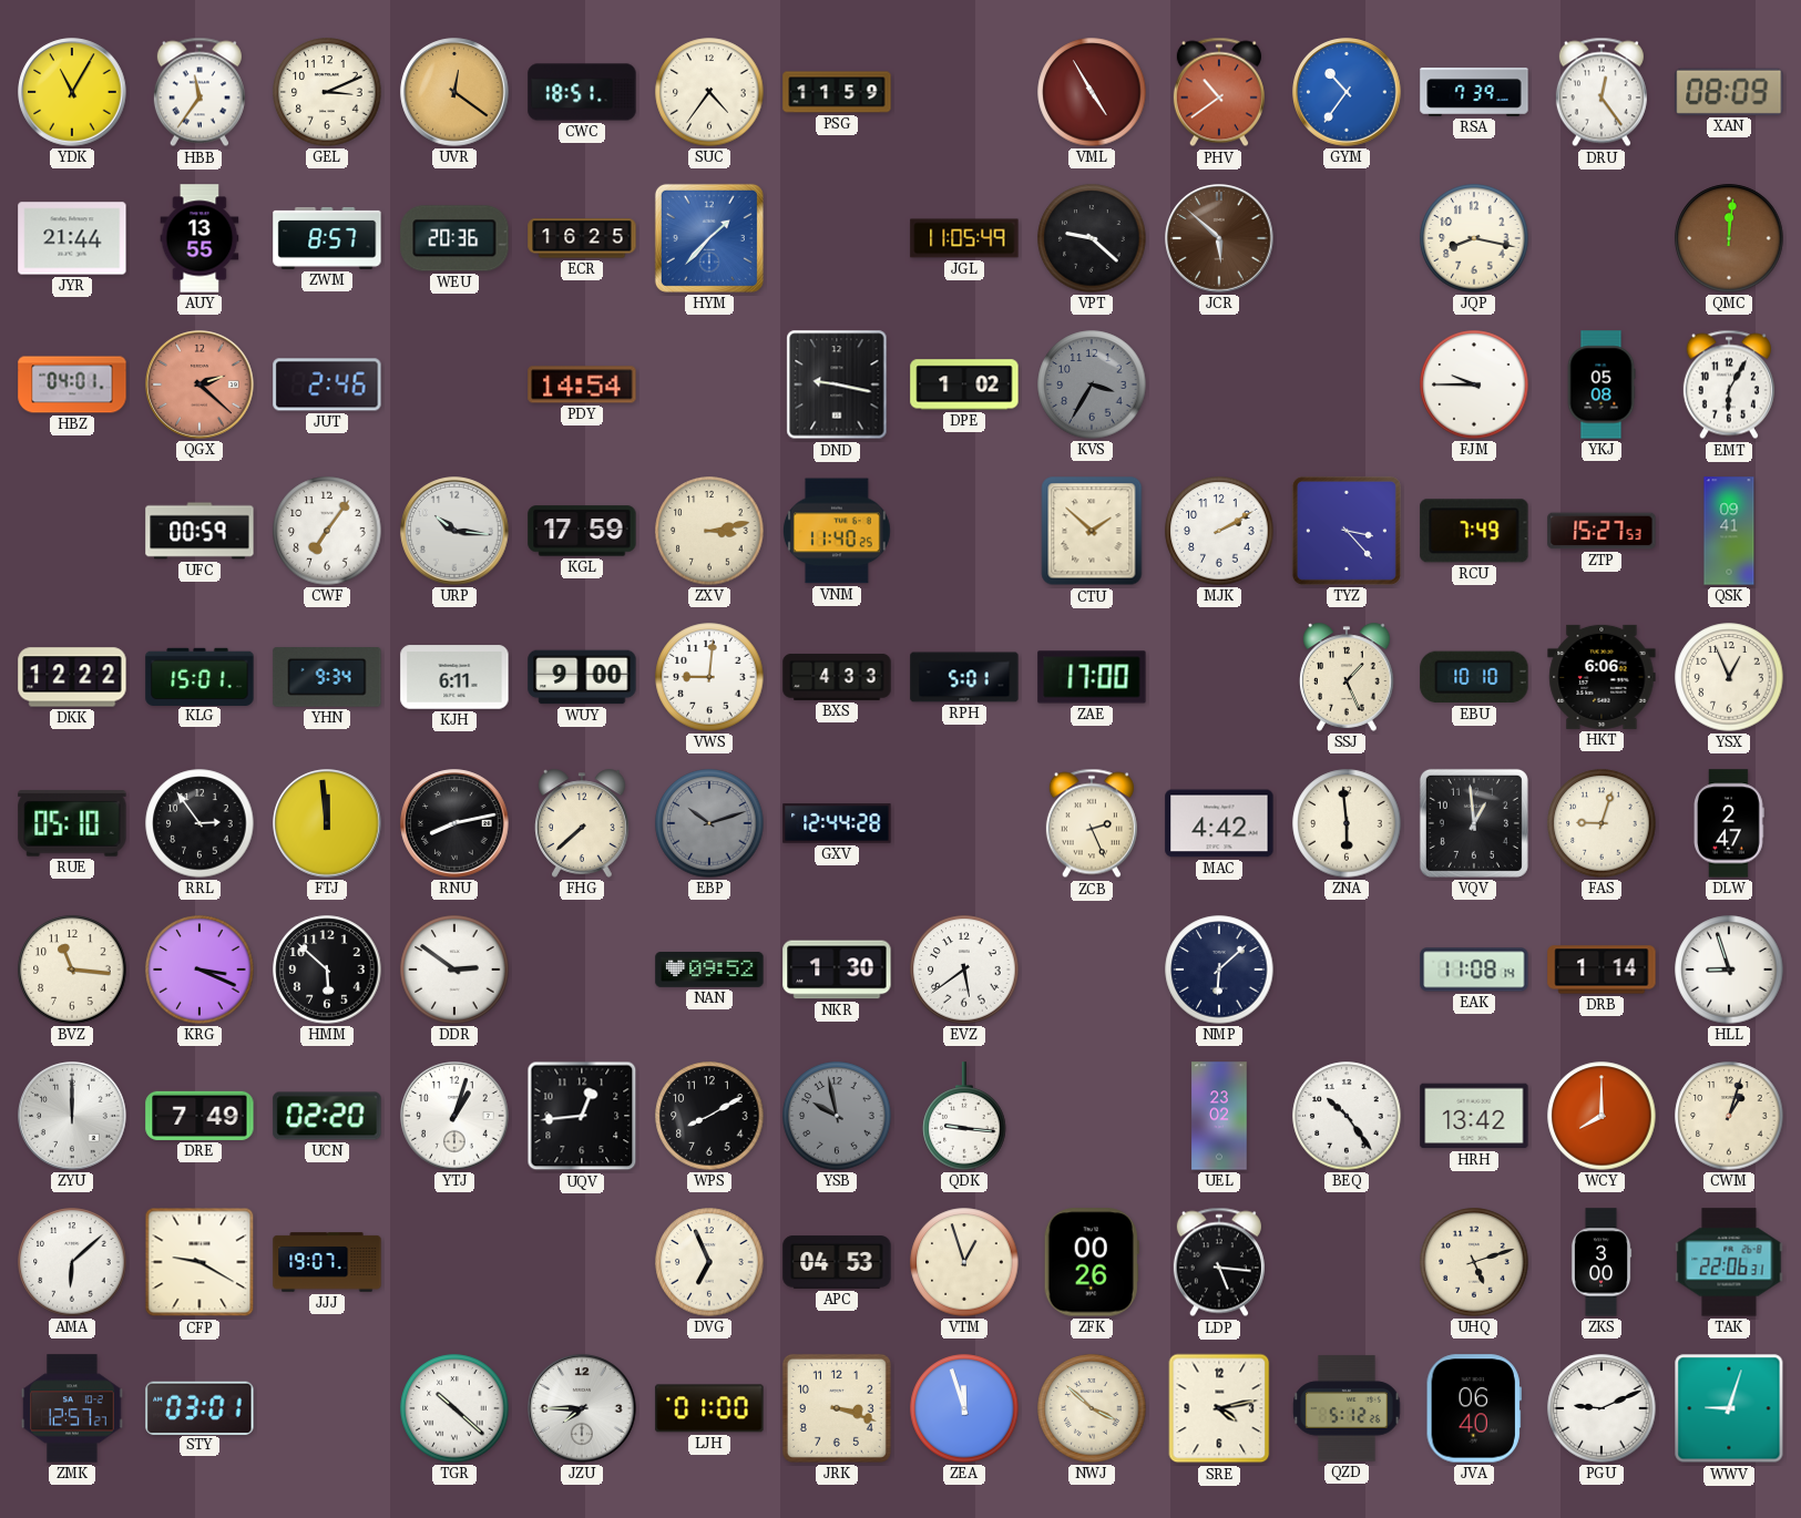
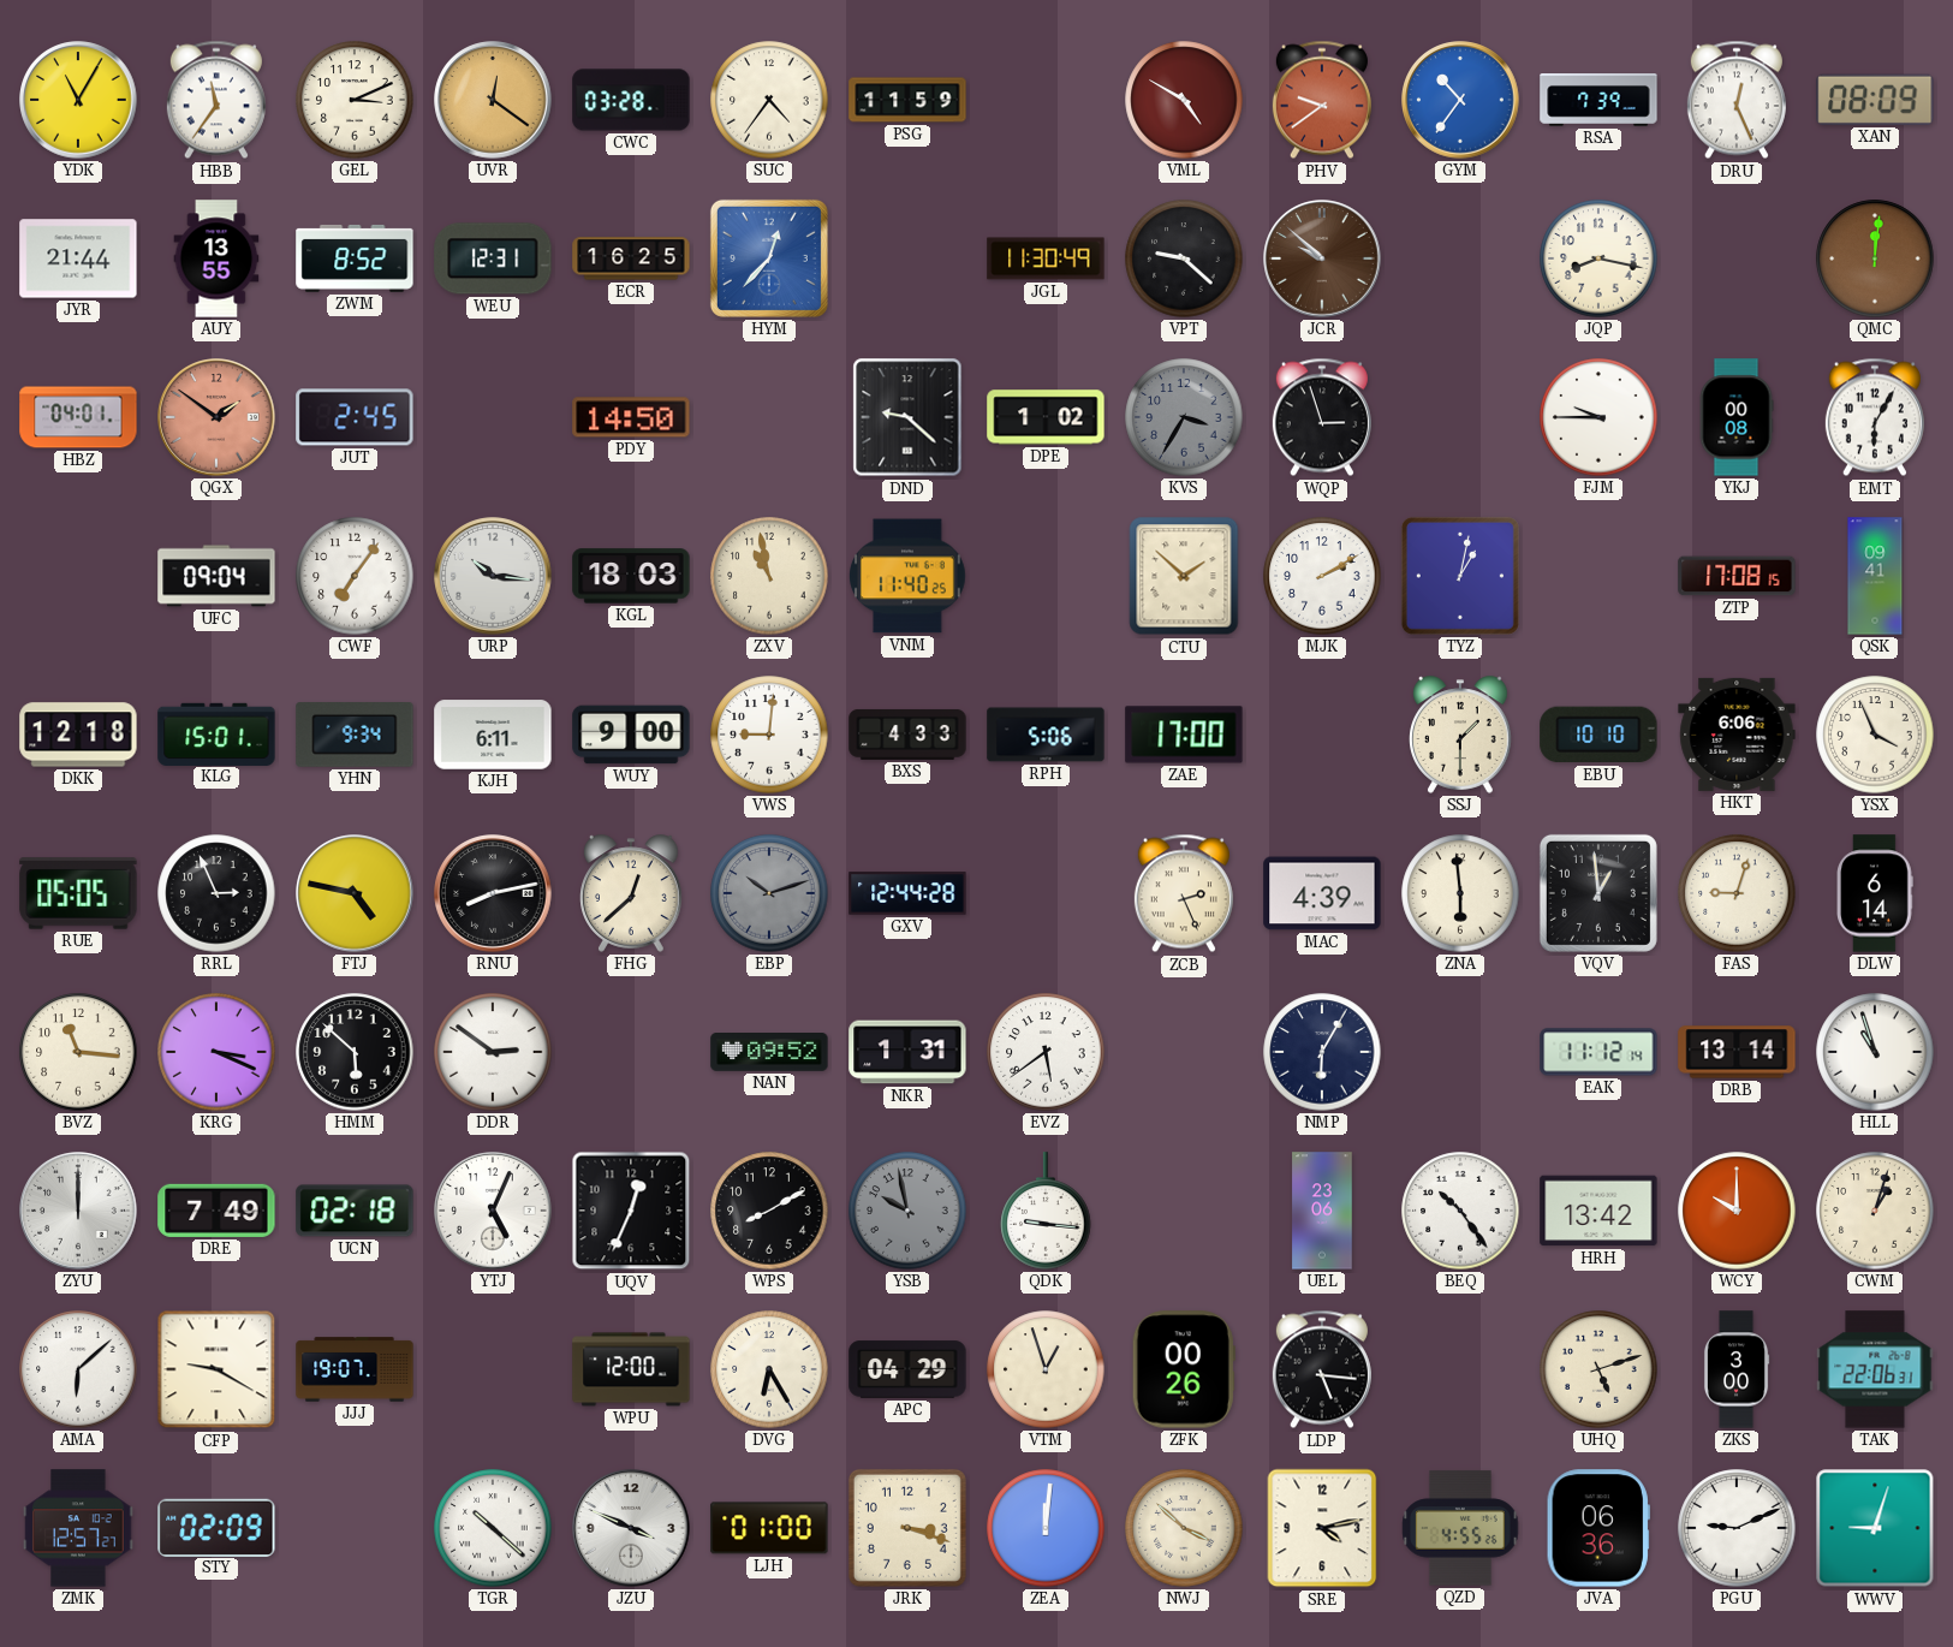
CWC: 18:51 -> 03:28
VML: 4:55 -> 4:50
PHV: 10:39 -> 9:39
DRU: 12:24 -> 12:26
ZWM: 8:57 -> 8:52
WEU: 20:36 -> 12:31
HYM: 1:37 -> 12:37
JGL: 11:05 -> 11:30
JCR: 5:52 -> 9:52
QGX: 2:22 -> 1:51
JUT: 2:46 -> 2:45
PDY: 14:54 -> 14:50
DND: 9:17 -> 9:22
WQP: none -> 2:57
YKJ: 05:08 -> 00:08
UFC: 00:59 -> 09:04
KGL: 17:59 -> 18:03
ZXV: 3:13 -> 10:58
TYZ: 3:23 -> 1:02
RCU: 7:49 -> none
ZTP: 15:27 -> 17:08
DKK: 12:22 -> 12:18
RPH: 5:01 -> 5:06
SSJ: 1:26 -> 1:30
YSX: 12:56 -> 3:56
RUE: 05:10 -> 05:05
RRL: 2:54 -> 2:56
FTJ: 11:59 -> 4:47
FHG: 7:38 -> 12:38
MAC: 4:42 -> 4:39
DLW: 2:47 -> 6:14
NKR: 1:30 -> 1:31
NMP: 6:08 -> 6:05
EAK: 11:08 -> 11:12
DRB: 1:14 -> 13:14
HLL: 8:57 -> 10:57
UCN: 02:20 -> 02:18
YTJ: 1:03 -> 5:04
UQV: 12:44 -> 12:34
UEL: 23:02 -> 23:06
WCY: 8:00 -> 10:00
WPU: none -> 12:00
DVG: 6:56 -> 6:25
APC: 04:53 -> 04:29
STY: 03:01 -> 02:09
JZU: 7:45 -> 3:49
ZEA: 11:57 -> 12:01
QZD: 5:12 -> 4:55
JVA: 06:40 -> 06:36
